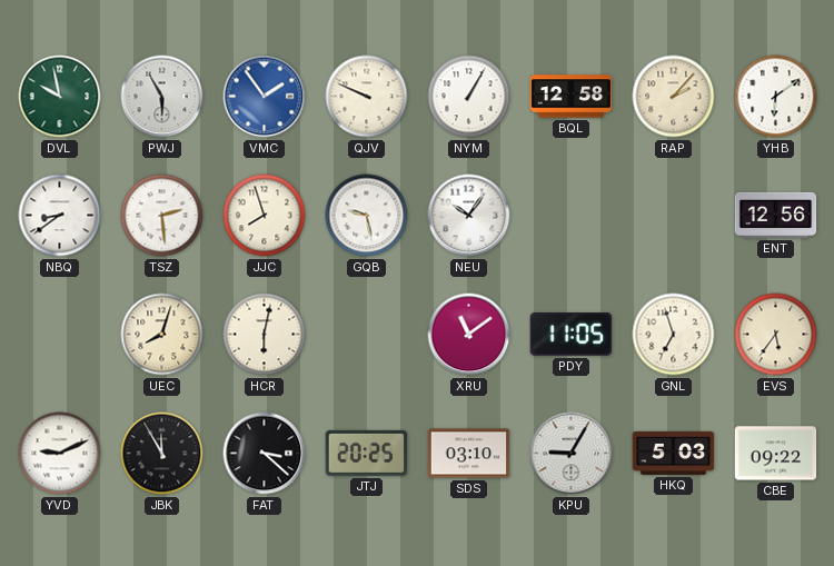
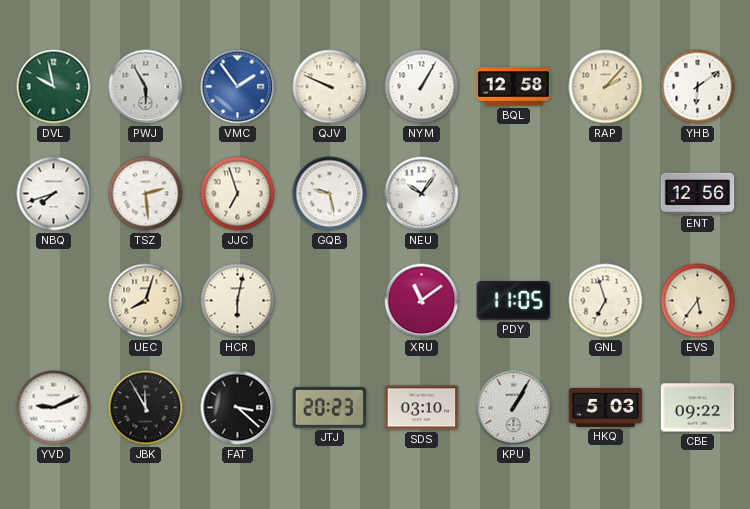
NBQ: 8:39 -> 7:42
JJC: 7:57 -> 6:57
JTJ: 20:25 -> 20:23
KPU: 9:05 -> 1:05
